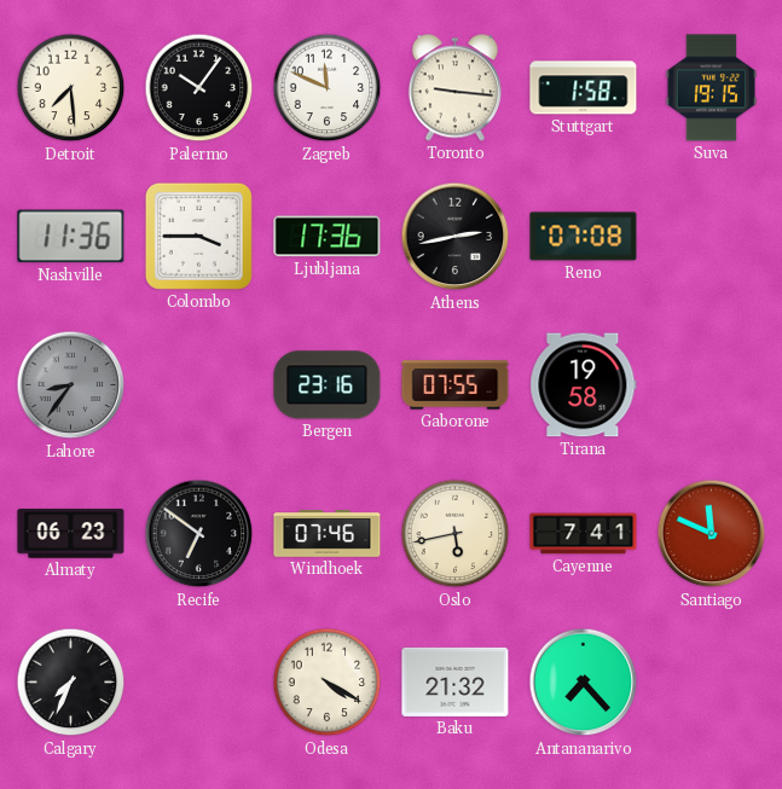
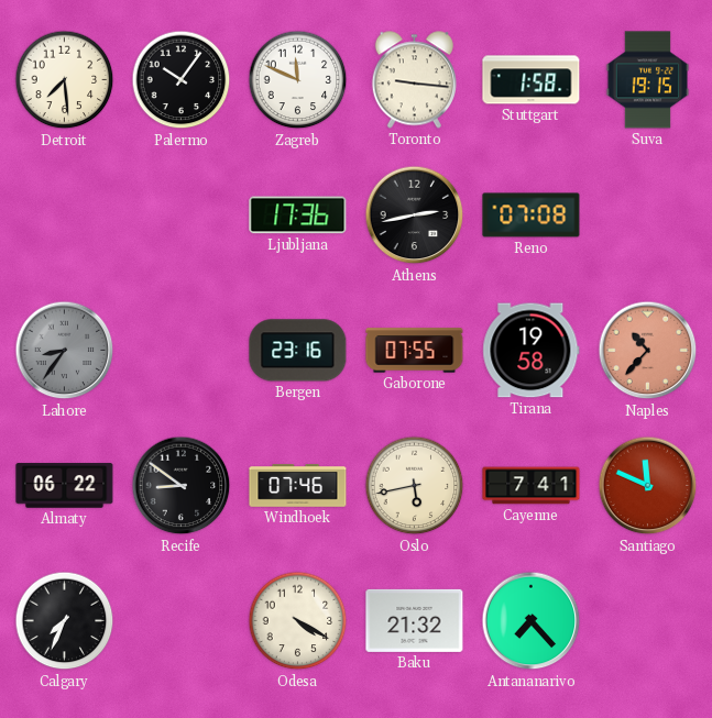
Nashville: 11:36 -> none
Colombo: 3:45 -> none
Naples: none -> 10:37
Almaty: 06:23 -> 06:22
Recife: 6:51 -> 8:51
